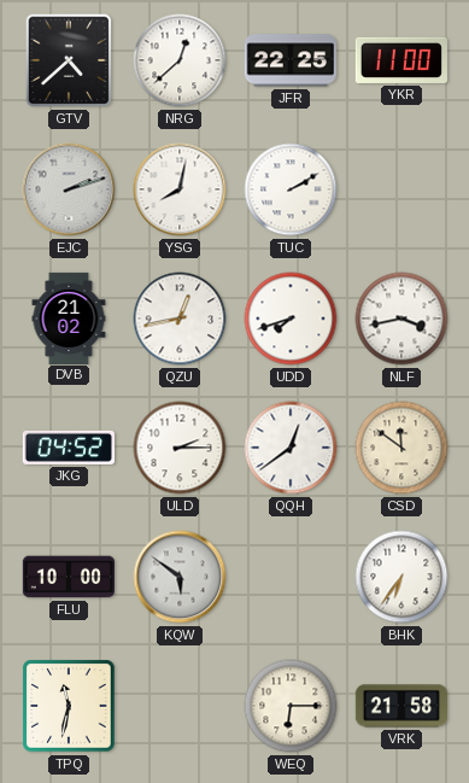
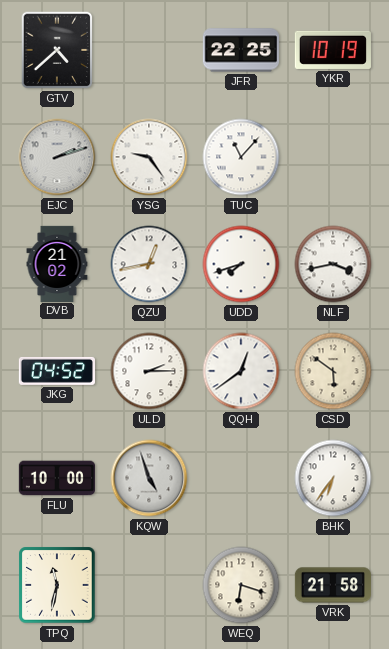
NRG: 12:38 -> none
YKR: 11:00 -> 10:19
YSG: 8:02 -> 9:24
TUC: 2:10 -> 11:07
CSD: 11:51 -> 5:51
KQW: 5:51 -> 4:57
WEQ: 6:15 -> 6:18
